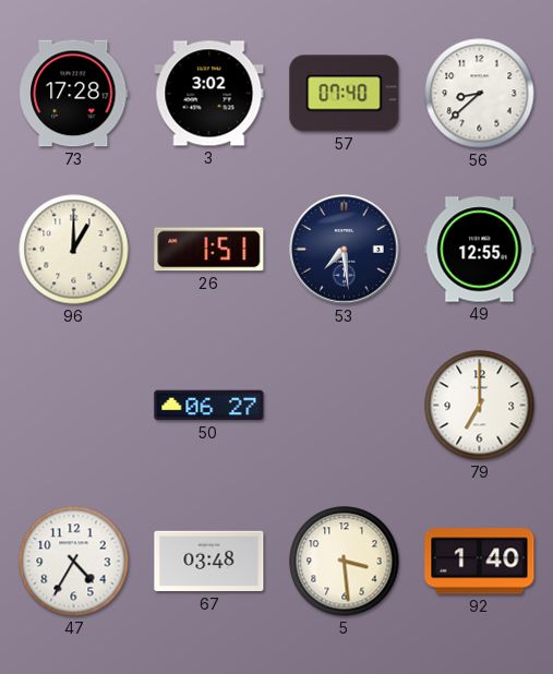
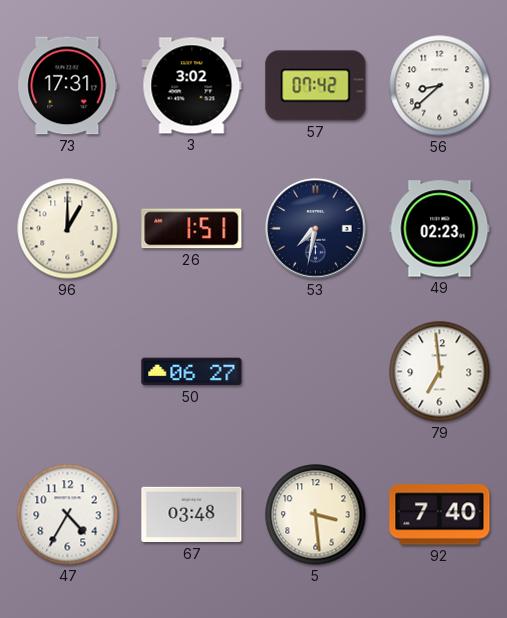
73: 17:28 -> 17:31
57: 07:40 -> 07:42
53: 7:29 -> 7:32
49: 12:55 -> 02:23
79: 7:00 -> 6:59
92: 1:40 -> 7:40
